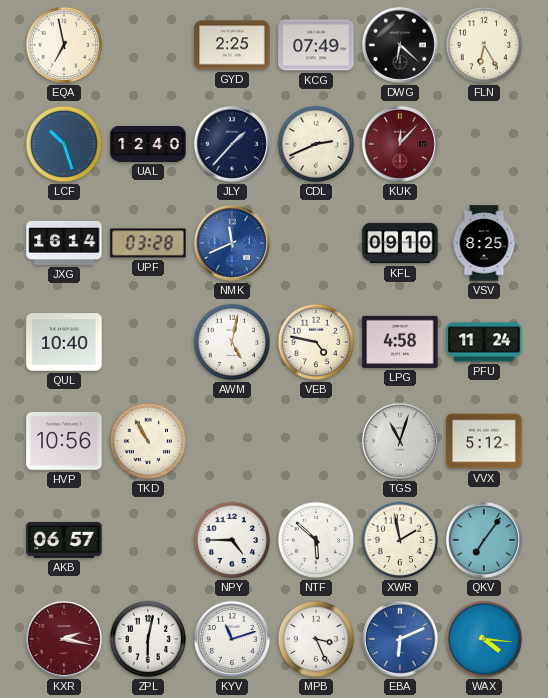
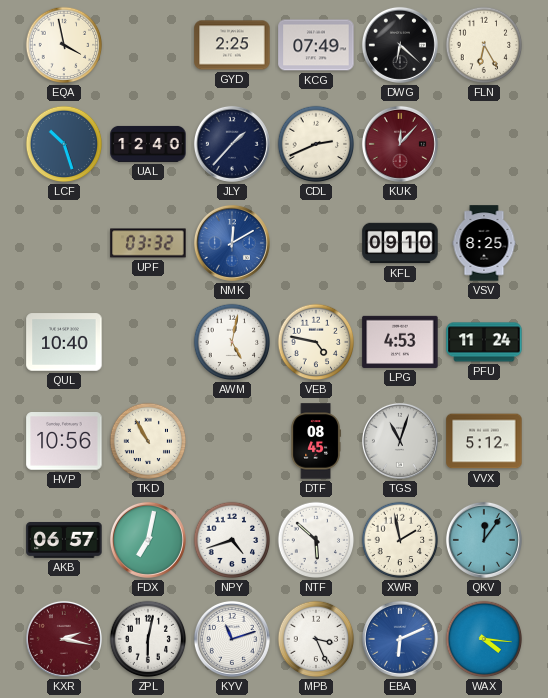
EQA: 6:58 -> 3:58
JXG: 16:14 -> none
UPF: 03:28 -> 03:32
NMK: 11:41 -> 12:10
LPG: 4:58 -> 4:53
DTF: none -> 08:45
FDX: none -> 7:02
NPY: 4:45 -> 4:42
QKV: 7:06 -> 12:06
